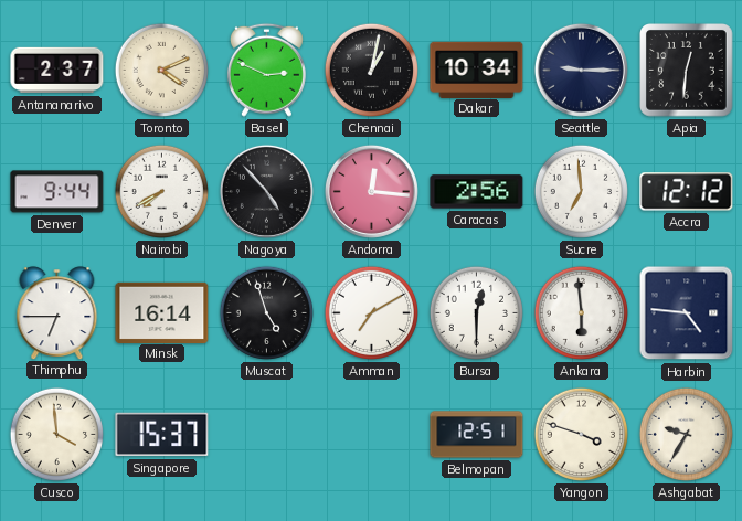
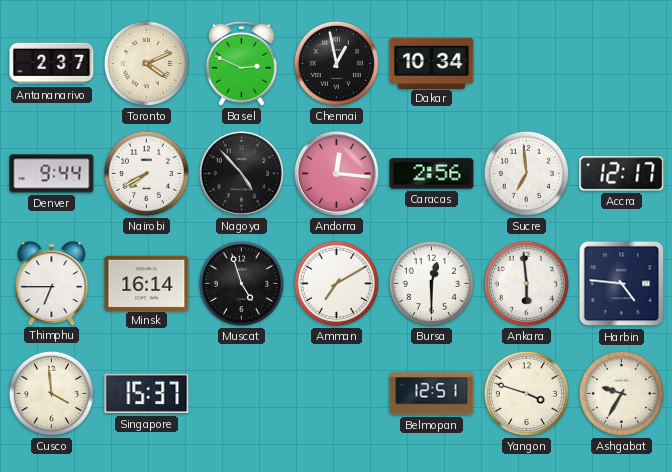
Chennai: 1:02 -> 12:58
Seattle: 9:15 -> none
Apia: 12:31 -> none
Accra: 12:12 -> 12:17
